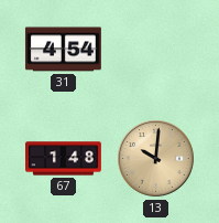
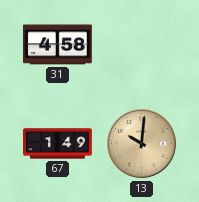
31: 4:54 -> 4:58
67: 1:48 -> 1:49
